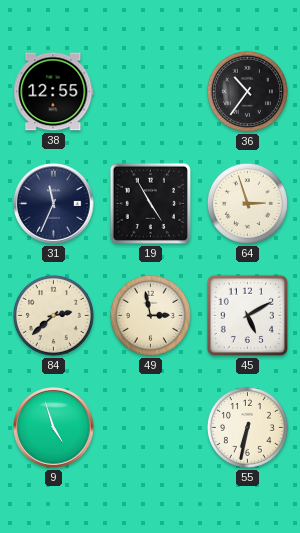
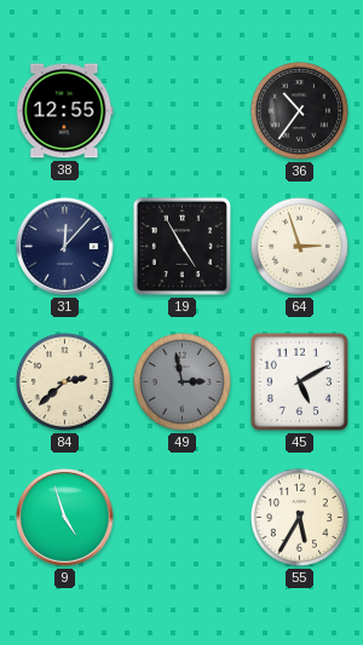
31: 11:34 -> 12:07
49 dial: cream -> grey
55: 6:32 -> 5:35
